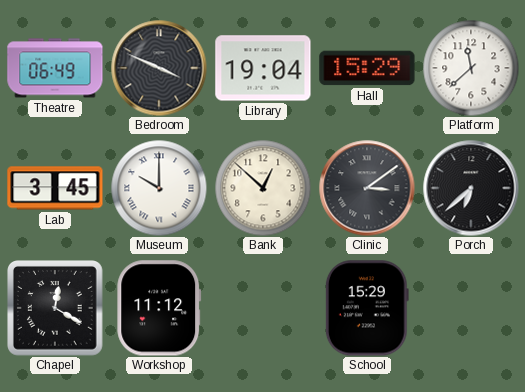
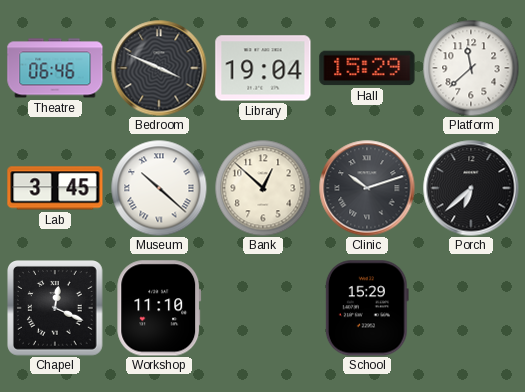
Theatre: 06:49 -> 06:46
Museum: 10:00 -> 10:22
Clinic: 3:09 -> 10:12
Chapel: 12:20 -> 12:19
Workshop: 11:12 -> 11:10
